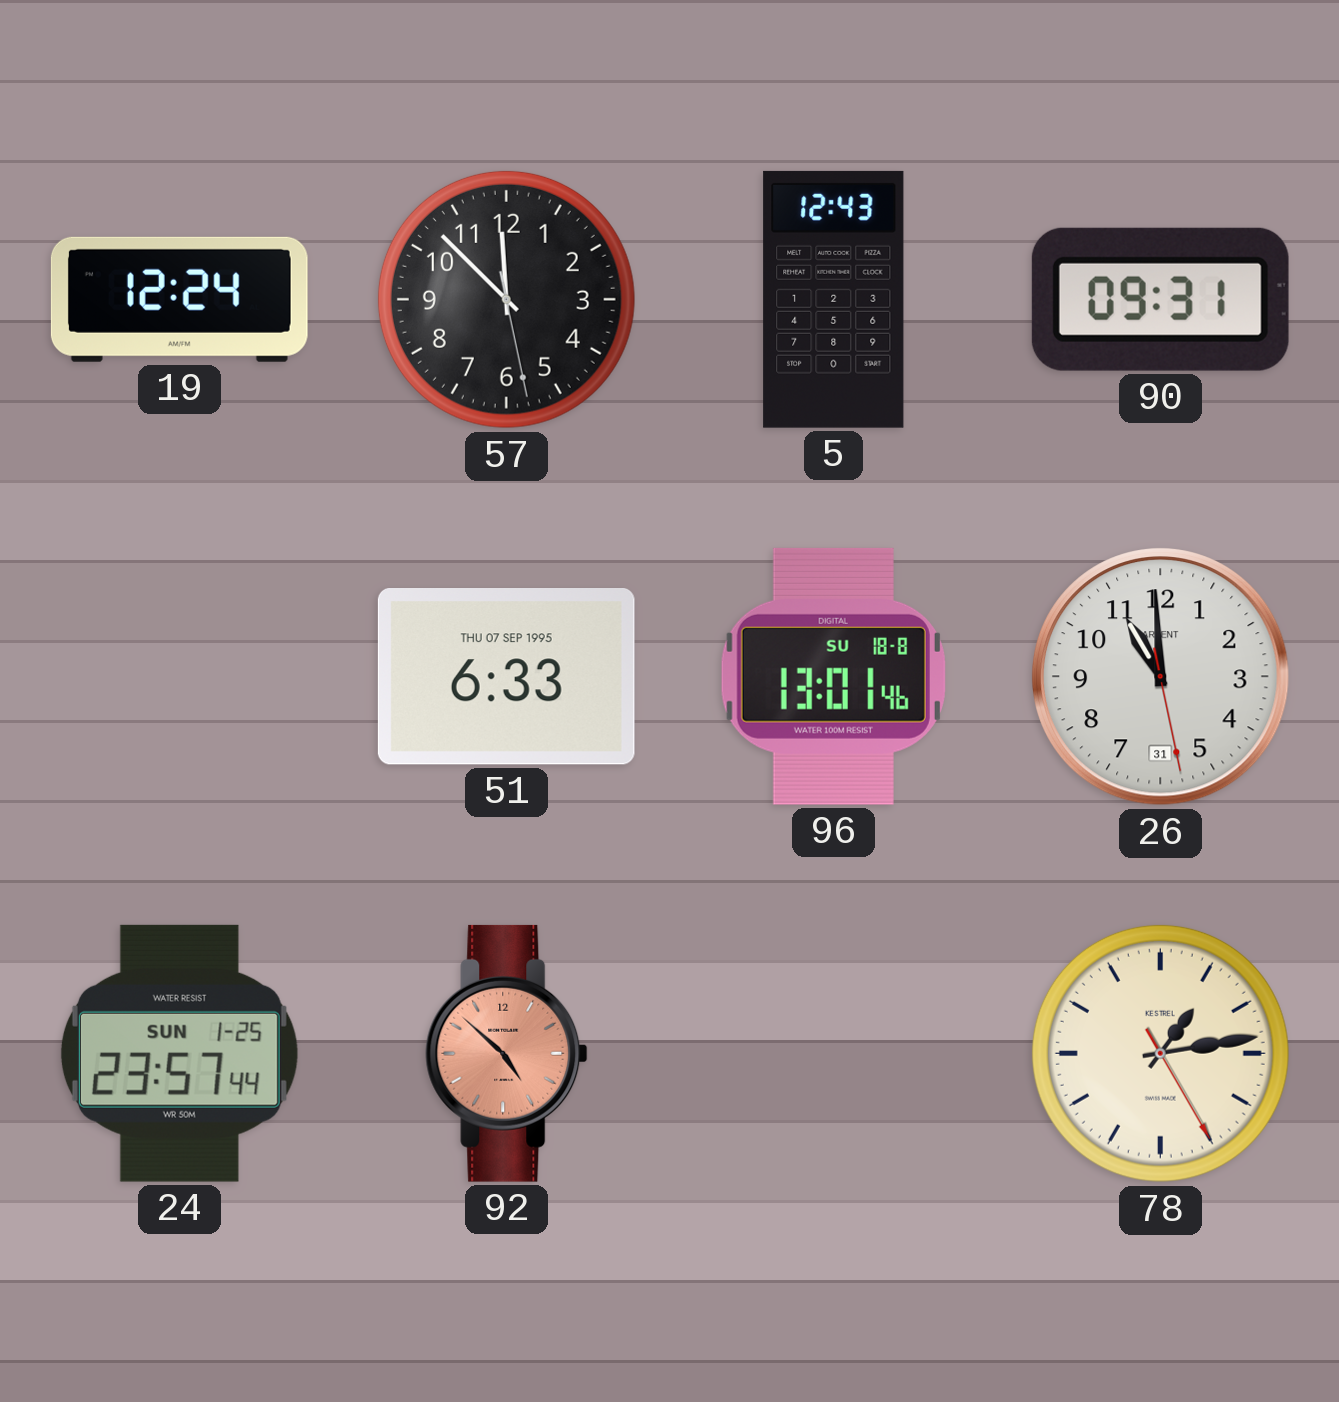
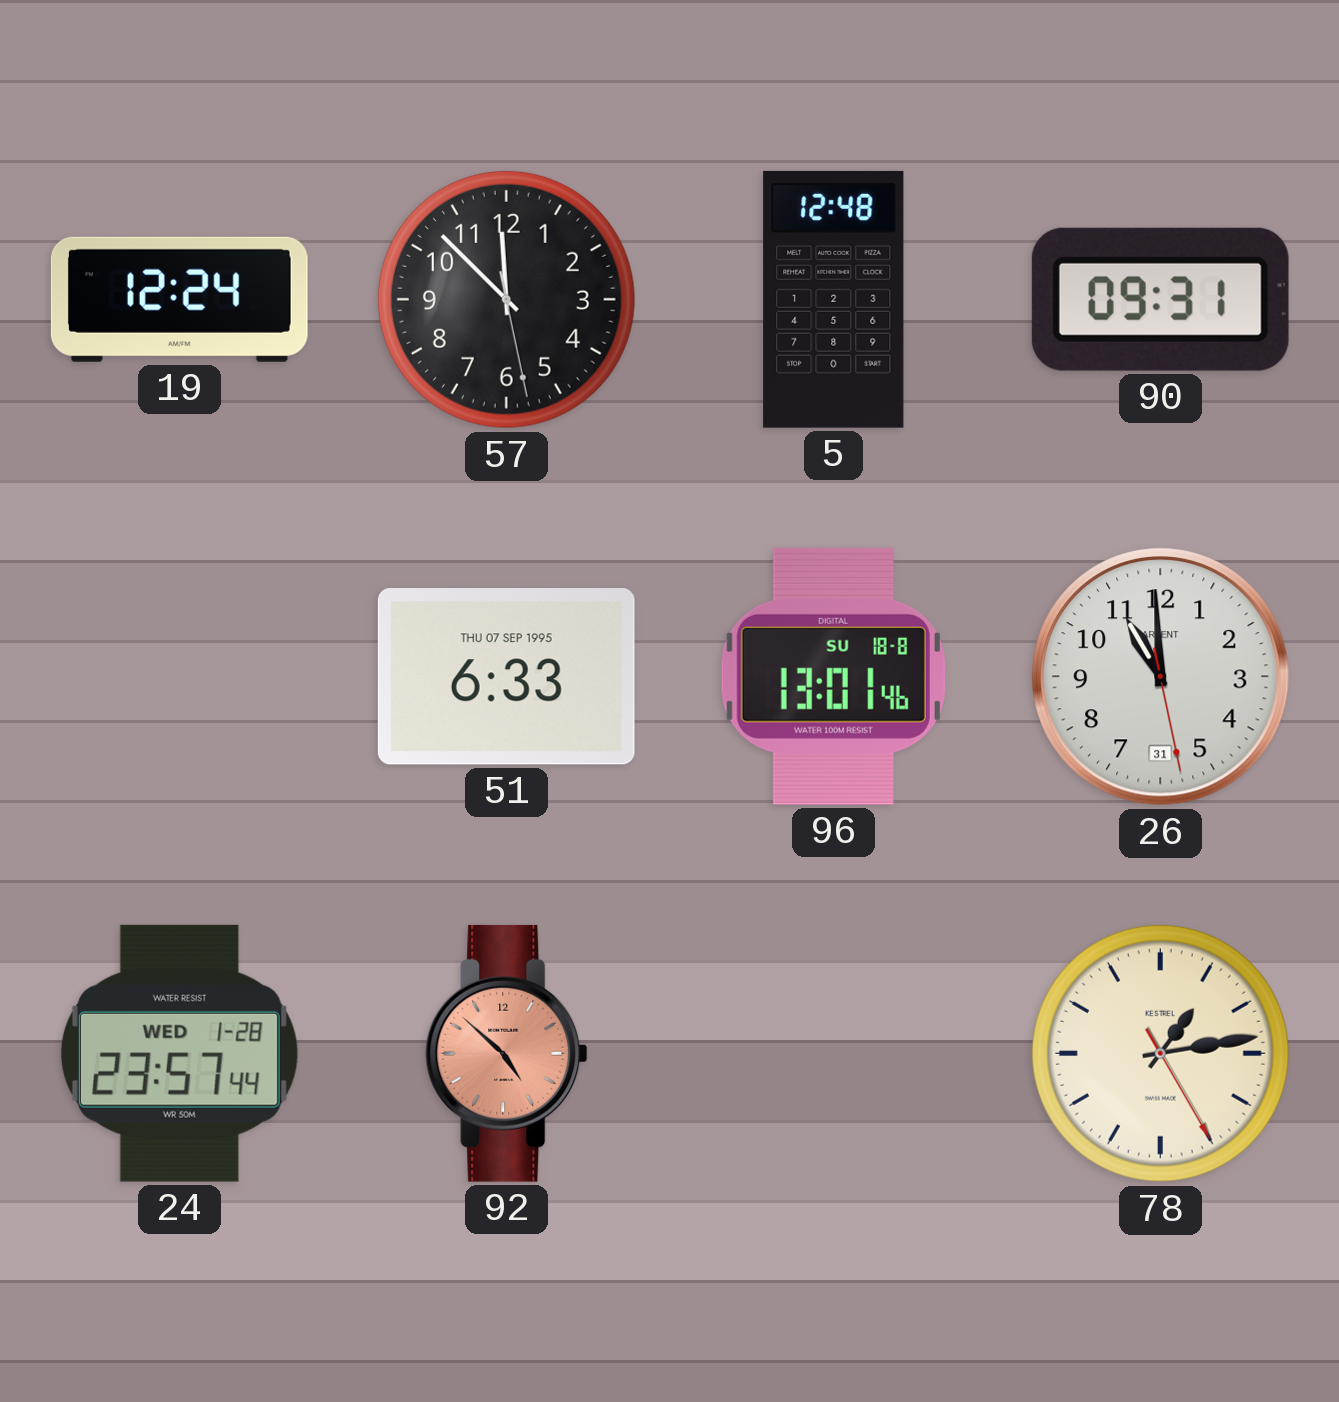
5: 12:43 -> 12:48
24 date: SUN 1-25 -> WED 1-28
